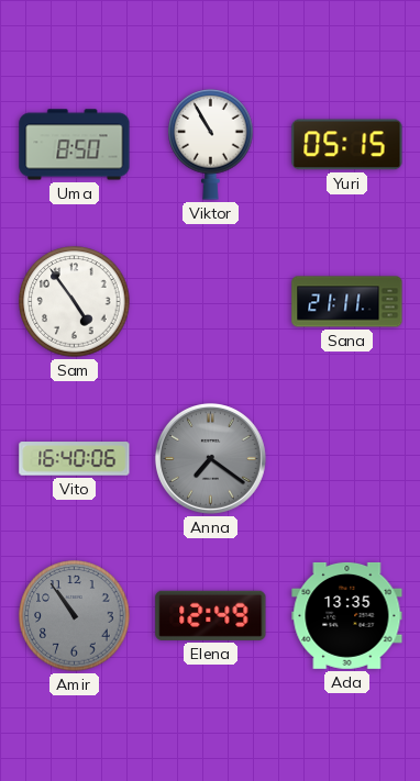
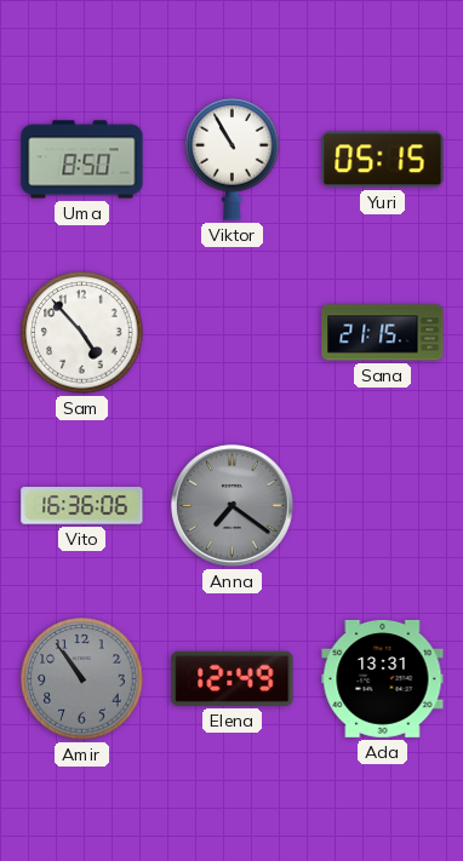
Sam: 4:54 -> 4:53
Sana: 21:11 -> 21:15
Vito: 16:40 -> 16:36
Ada: 13:35 -> 13:31
